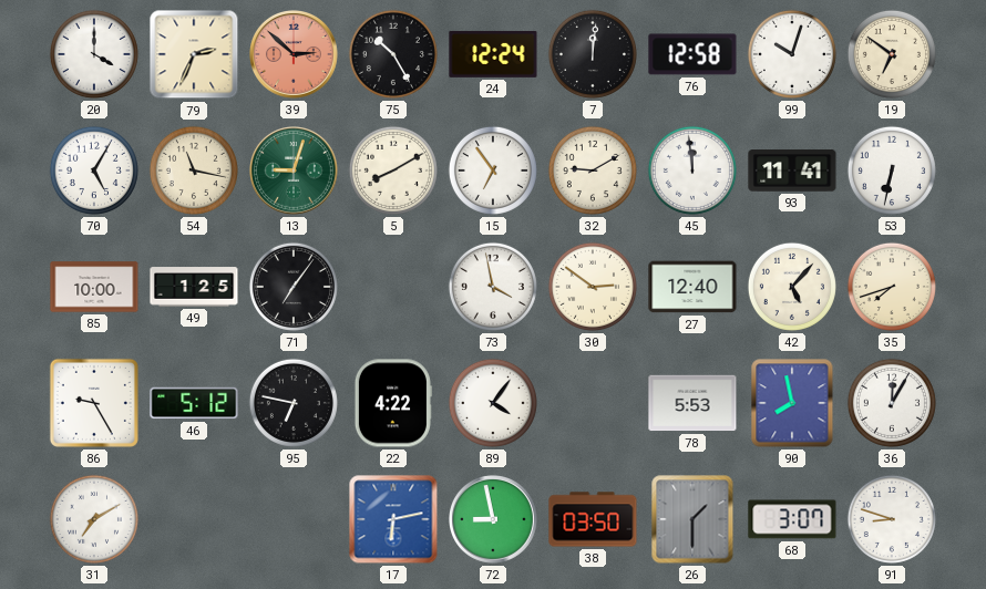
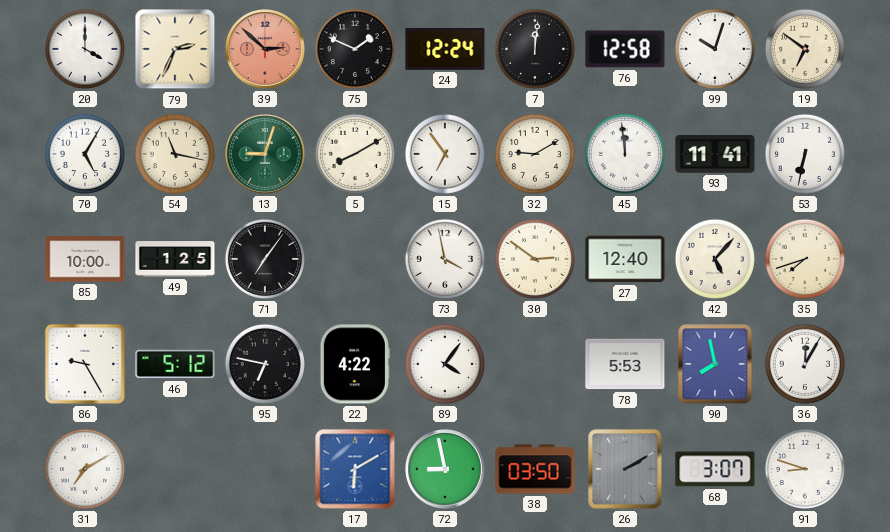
75: 10:25 -> 1:49
17: 6:13 -> 6:10
26: 1:30 -> 2:10
